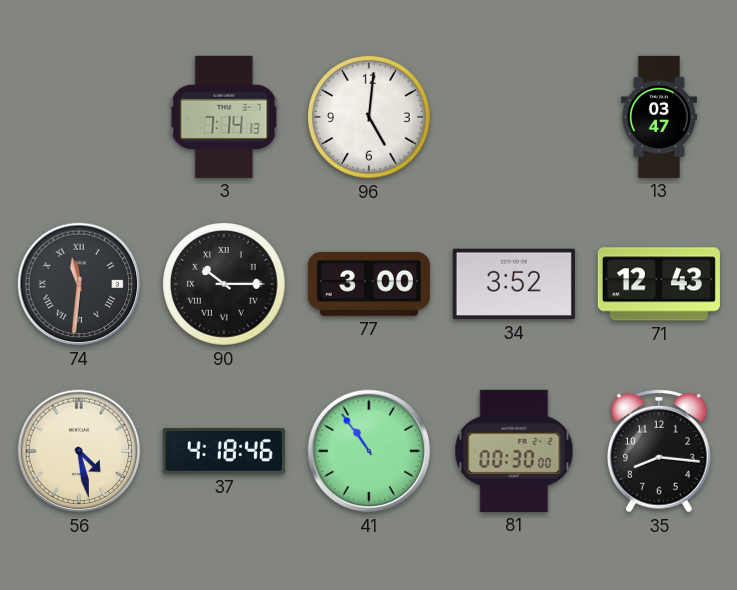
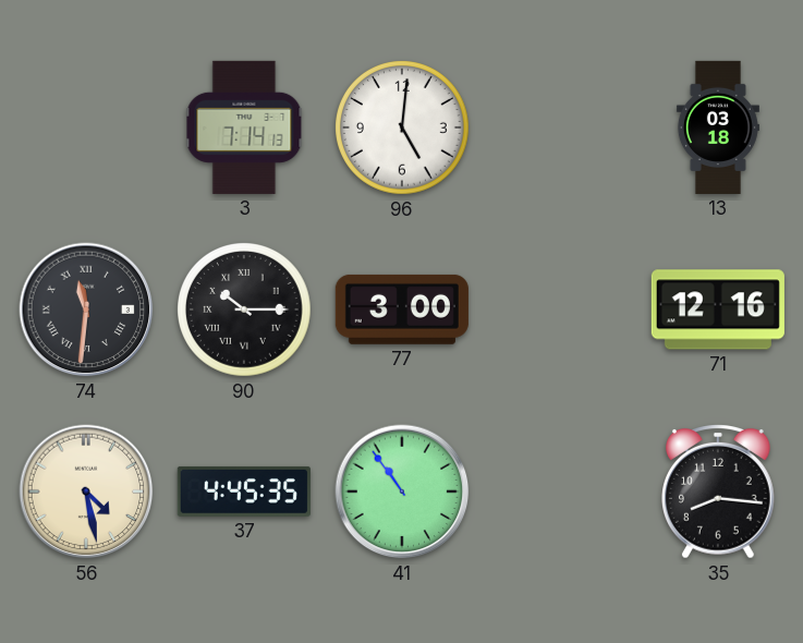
13: 03:47 -> 03:18
34: 3:52 -> none
71: 12:43 -> 12:16
37: 4:18 -> 4:45
81: 00:30 -> none
